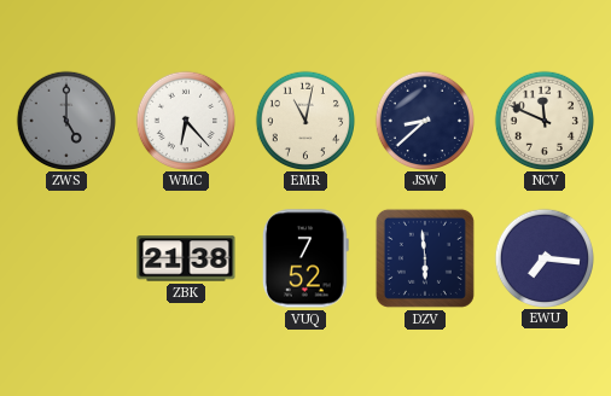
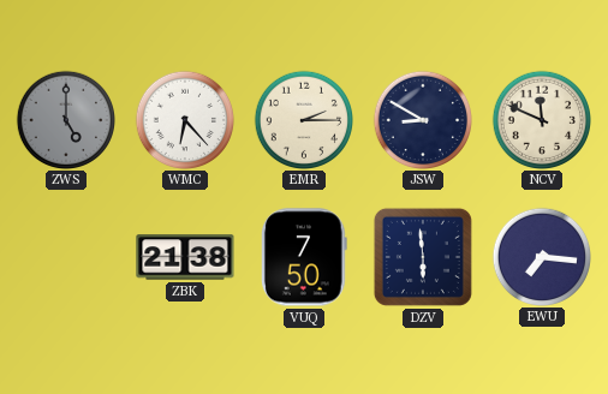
EMR: 11:02 -> 2:15
JSW: 8:38 -> 8:50
VUQ: 7:52 -> 7:50
